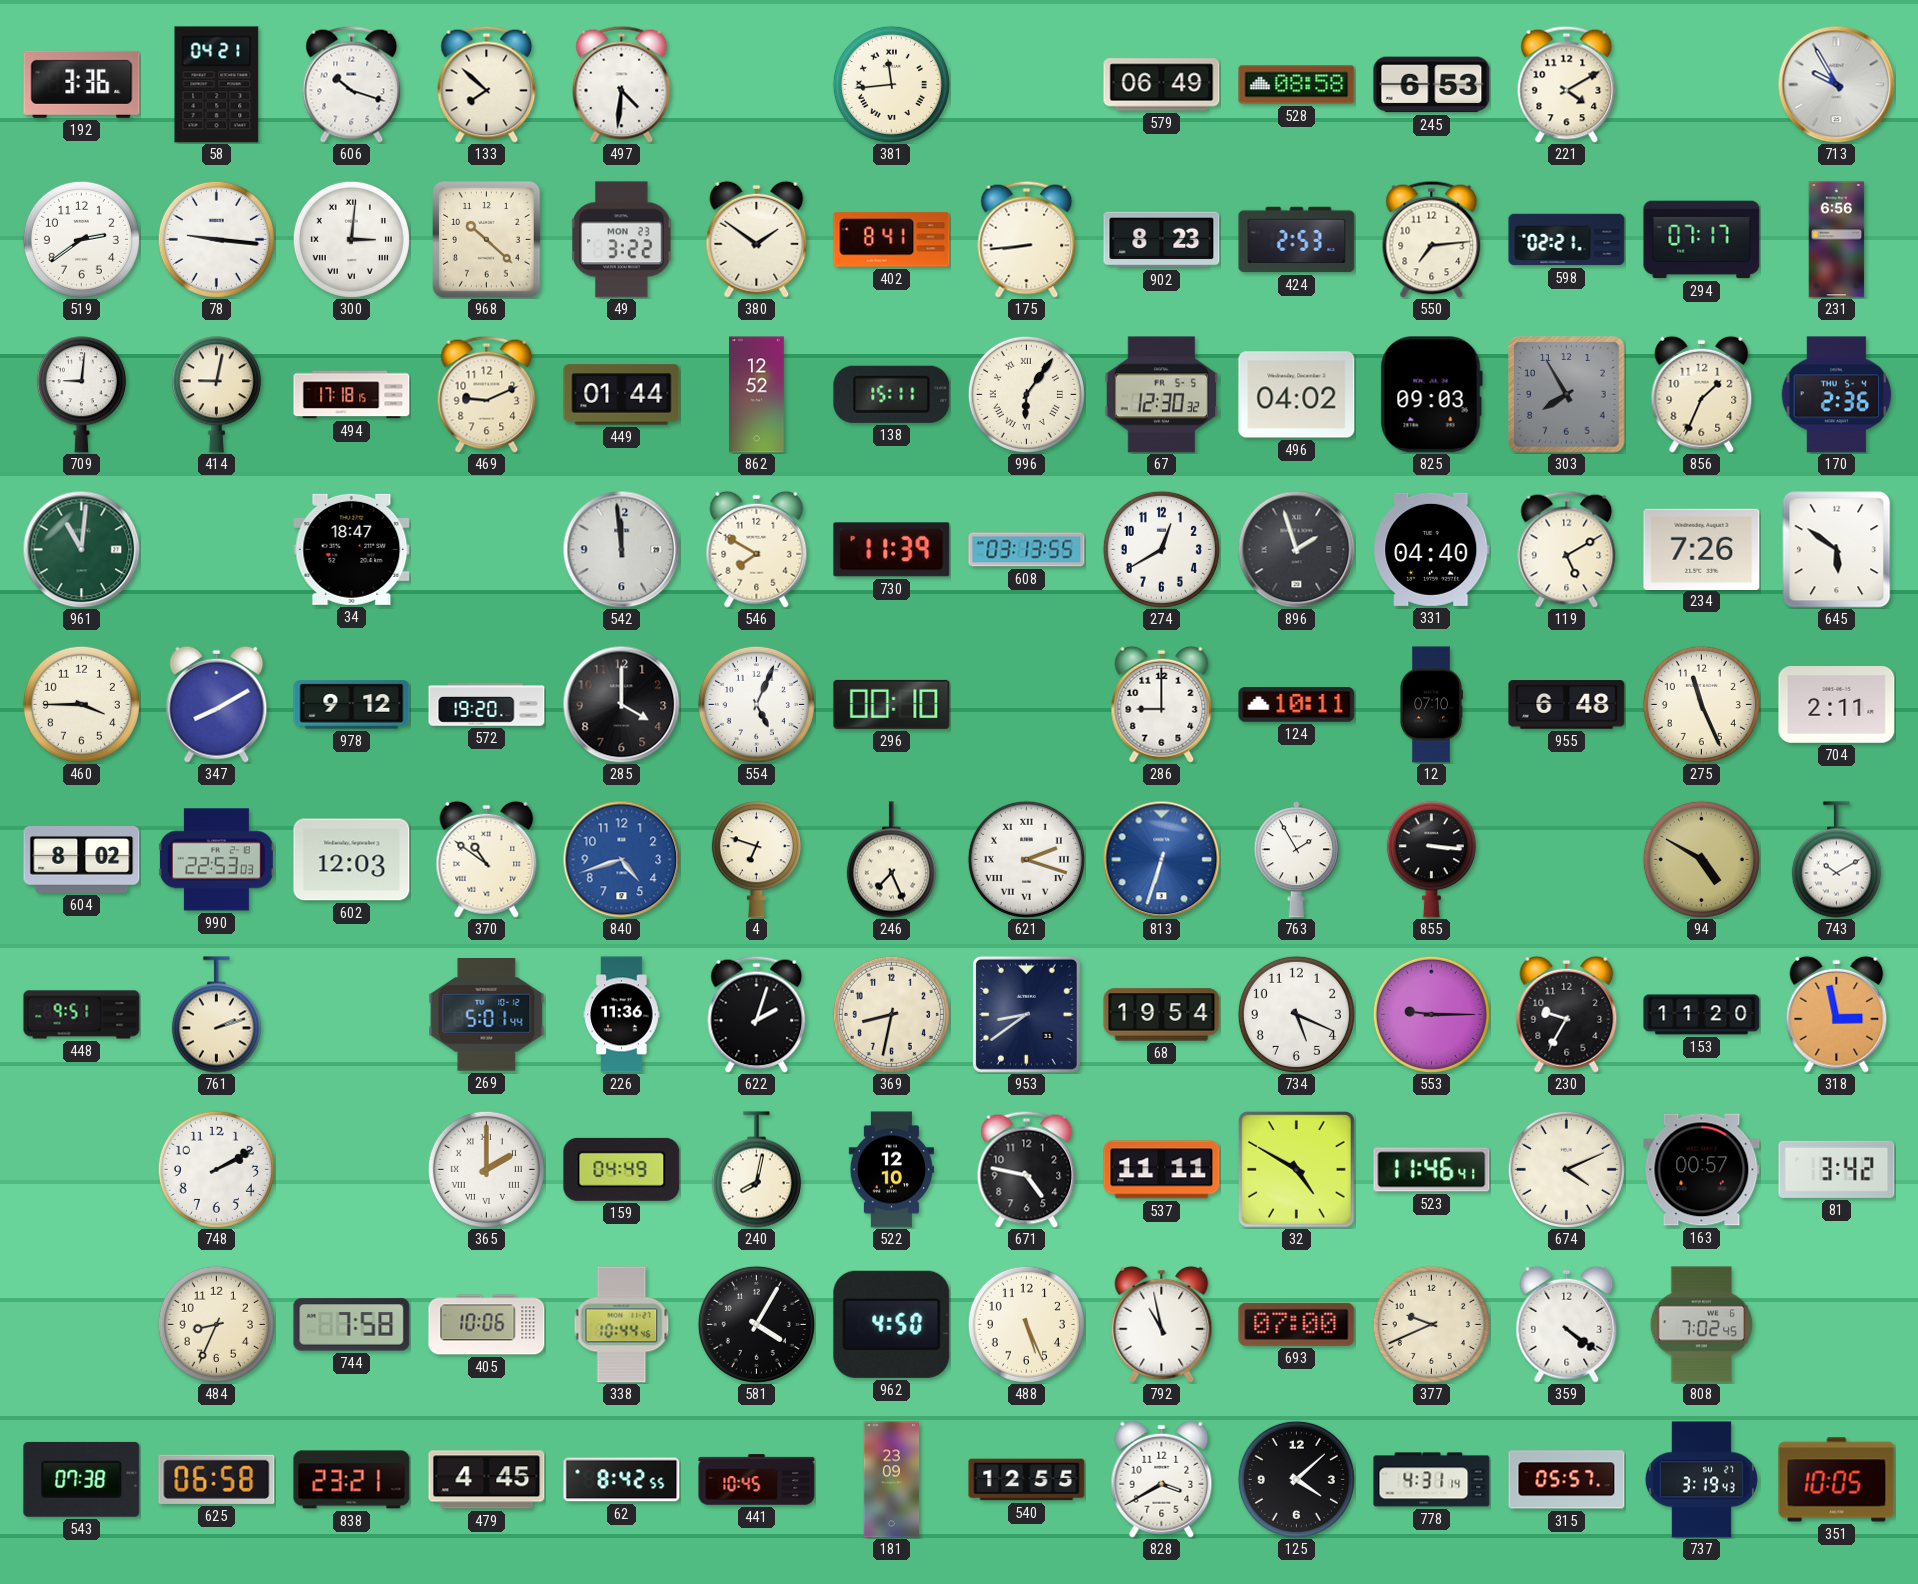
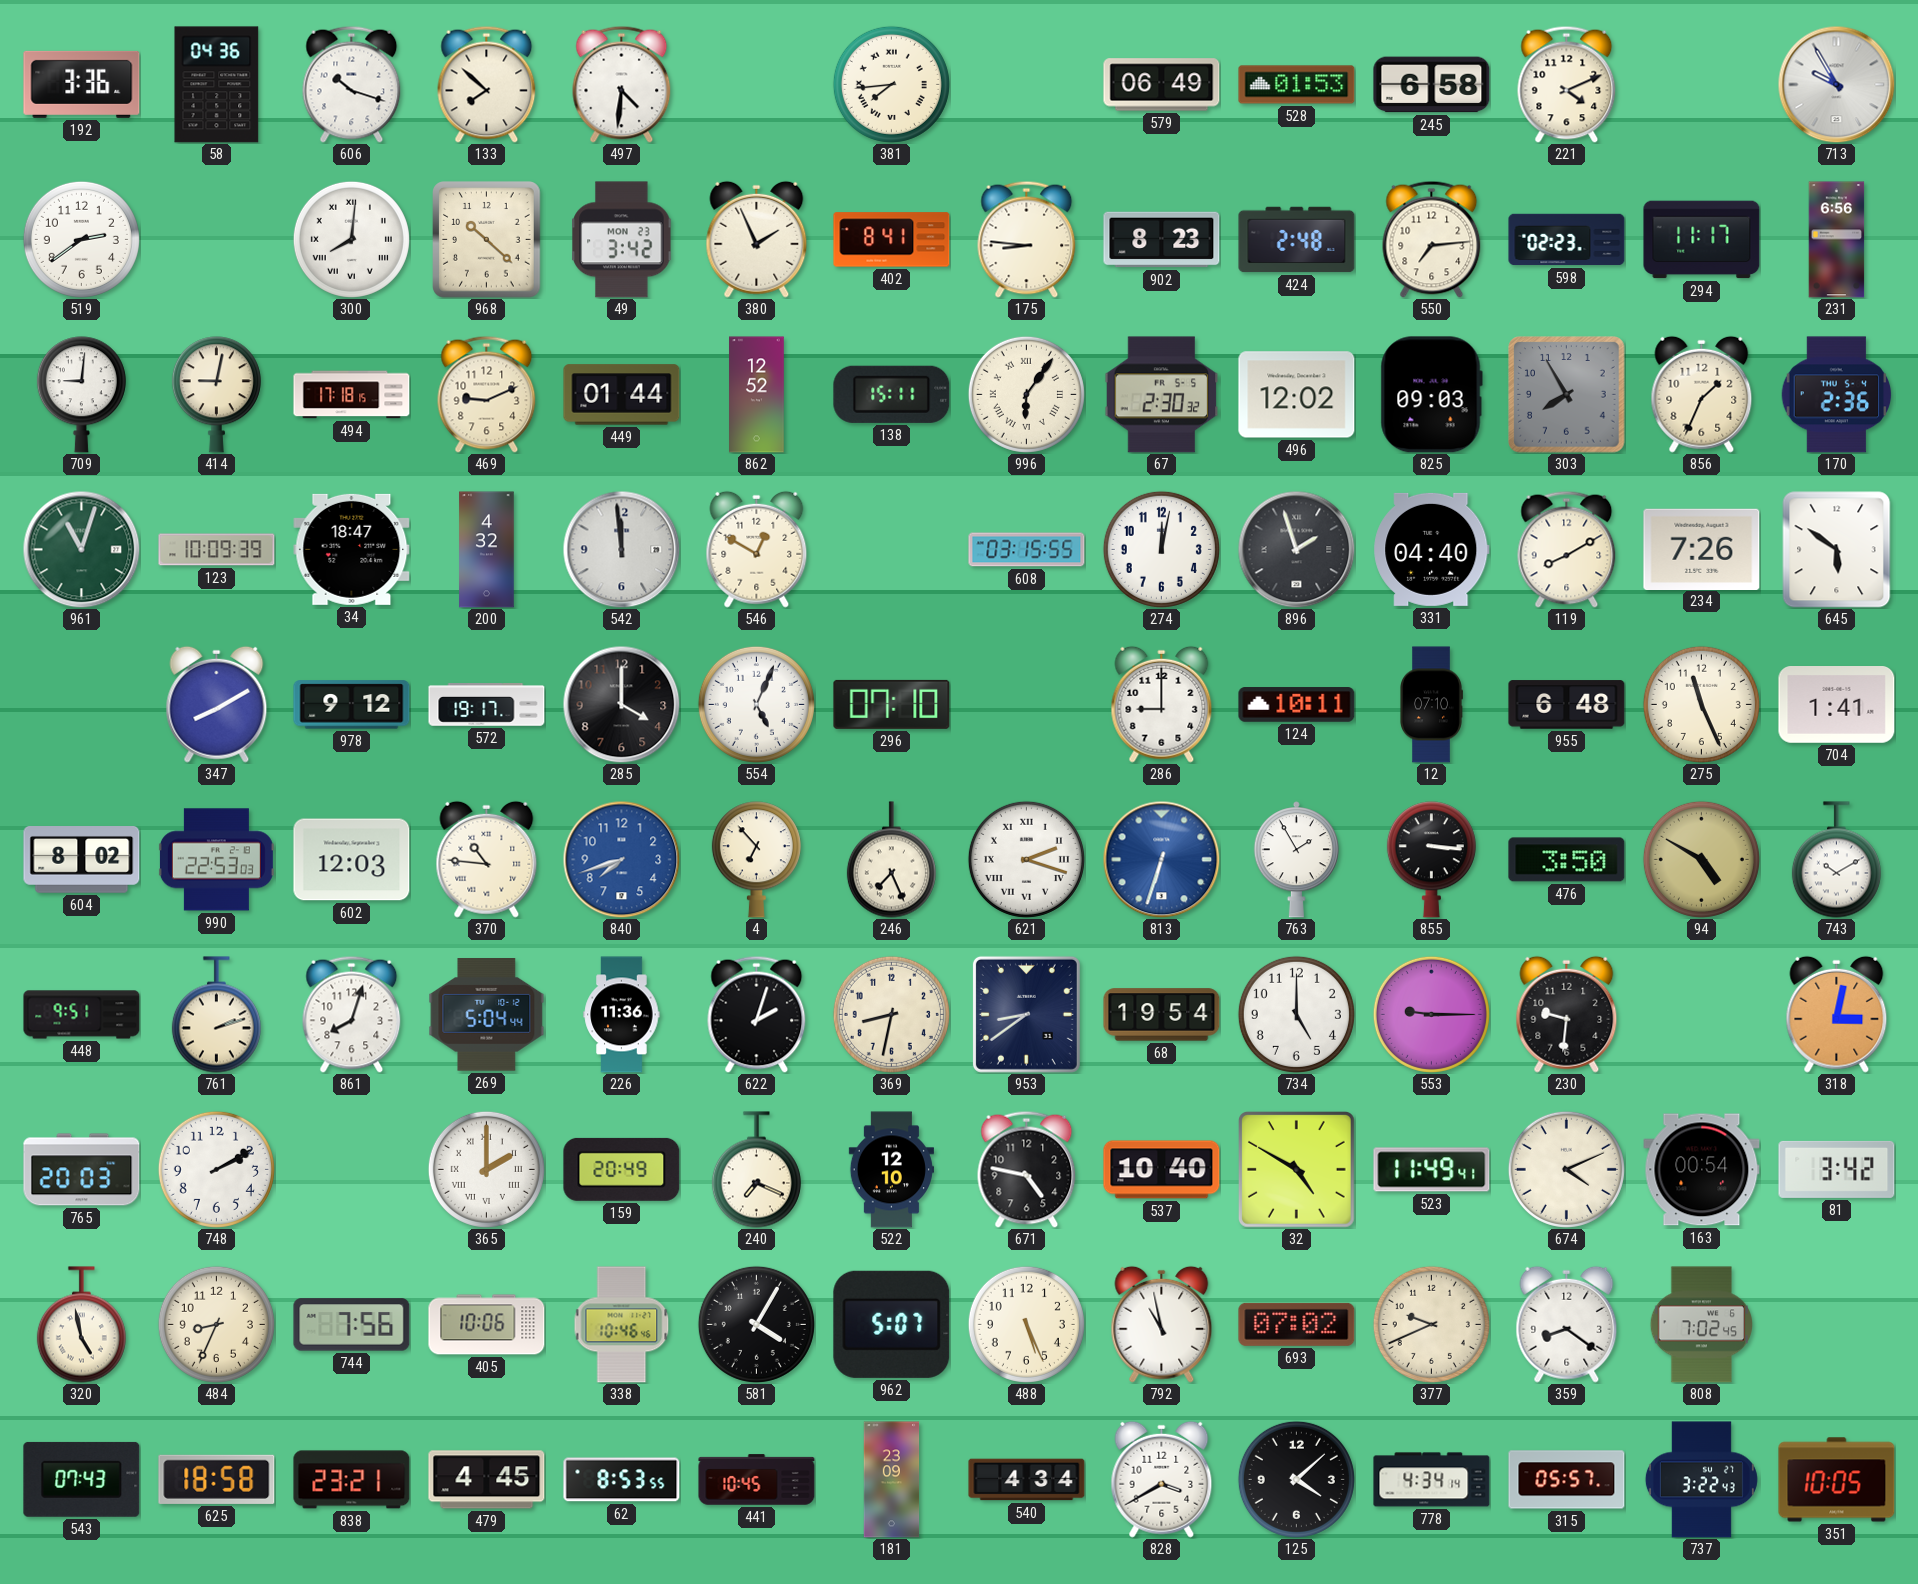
58: 04:21 -> 04:36
381: 11:44 -> 7:44
528: 08:58 -> 01:53
245: 6:53 -> 6:58
221: 4:10 -> 4:11
78: 9:16 -> none
300: 3:01 -> 8:01
49: 3:22 -> 3:42
380: 1:51 -> 1:56
175: 8:44 -> 8:46
424: 2:53 -> 2:48
598: 02:21 -> 02:23
294: 07:17 -> 11:17
67: 12:30 -> 2:30
496: 04:02 -> 12:02
961: 11:01 -> 11:03
123: none -> 10:09
200: none -> 4:32
546: 7:50 -> 12:50
730: 11:39 -> none
608: 03:13 -> 03:15
274: 12:40 -> 12:02
119: 5:10 -> 8:10
460: 3:45 -> none
572: 19:20 -> 19:17
296: 00:10 -> 07:10
704: 2:11 -> 1:41
370: 10:51 -> 10:46
840: 4:42 -> 7:42
4: 6:48 -> 6:53
476: none -> 3:50
861: none -> 8:03
269: 5:01 -> 5:04
734: 5:19 -> 5:00
230: 9:35 -> 9:31
153: 11:20 -> none
318: 2:58 -> 3:02
765: none -> 20:03
159: 04:49 -> 20:49
240: 8:02 -> 7:19
537: 11:11 -> 10:40
523: 11:46 -> 11:49
163: 00:57 -> 00:54
320: none -> 4:58
744: 7:58 -> 7:56
338: 10:44 -> 10:46
962: 4:50 -> 5:07
693: 07:00 -> 07:02
359: 4:21 -> 8:21
543: 07:38 -> 07:43
625: 06:58 -> 18:58
62: 8:42 -> 8:53
540: 12:55 -> 4:34
778: 4:31 -> 4:34
737: 3:19 -> 3:22
